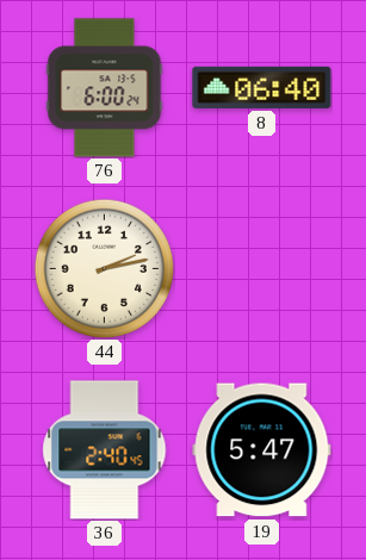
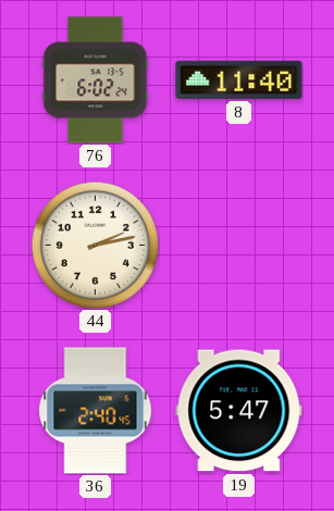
76: 6:00 -> 6:02
8: 06:40 -> 11:40
